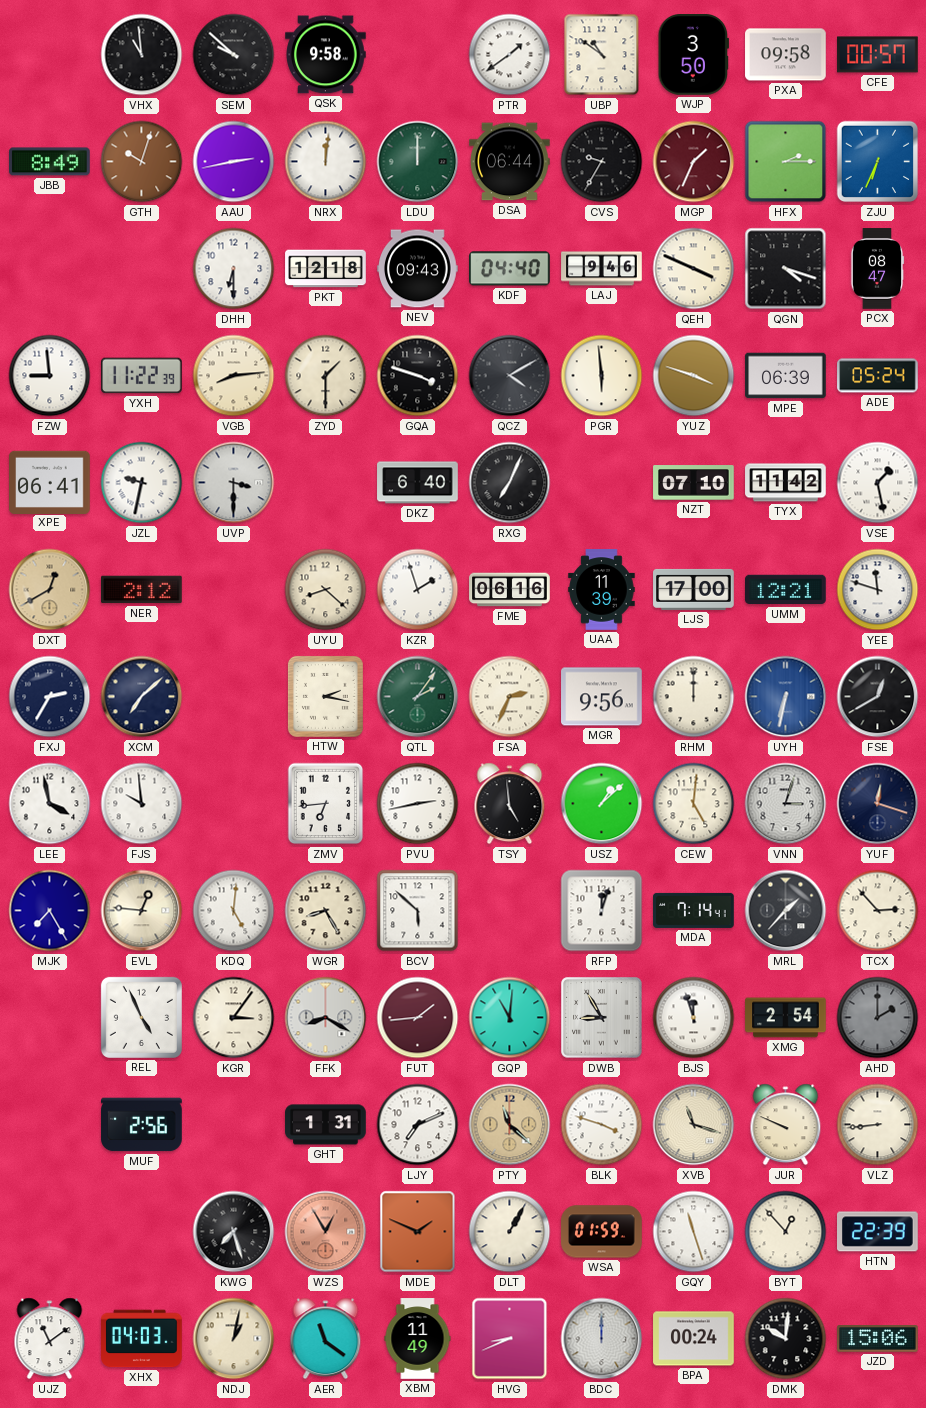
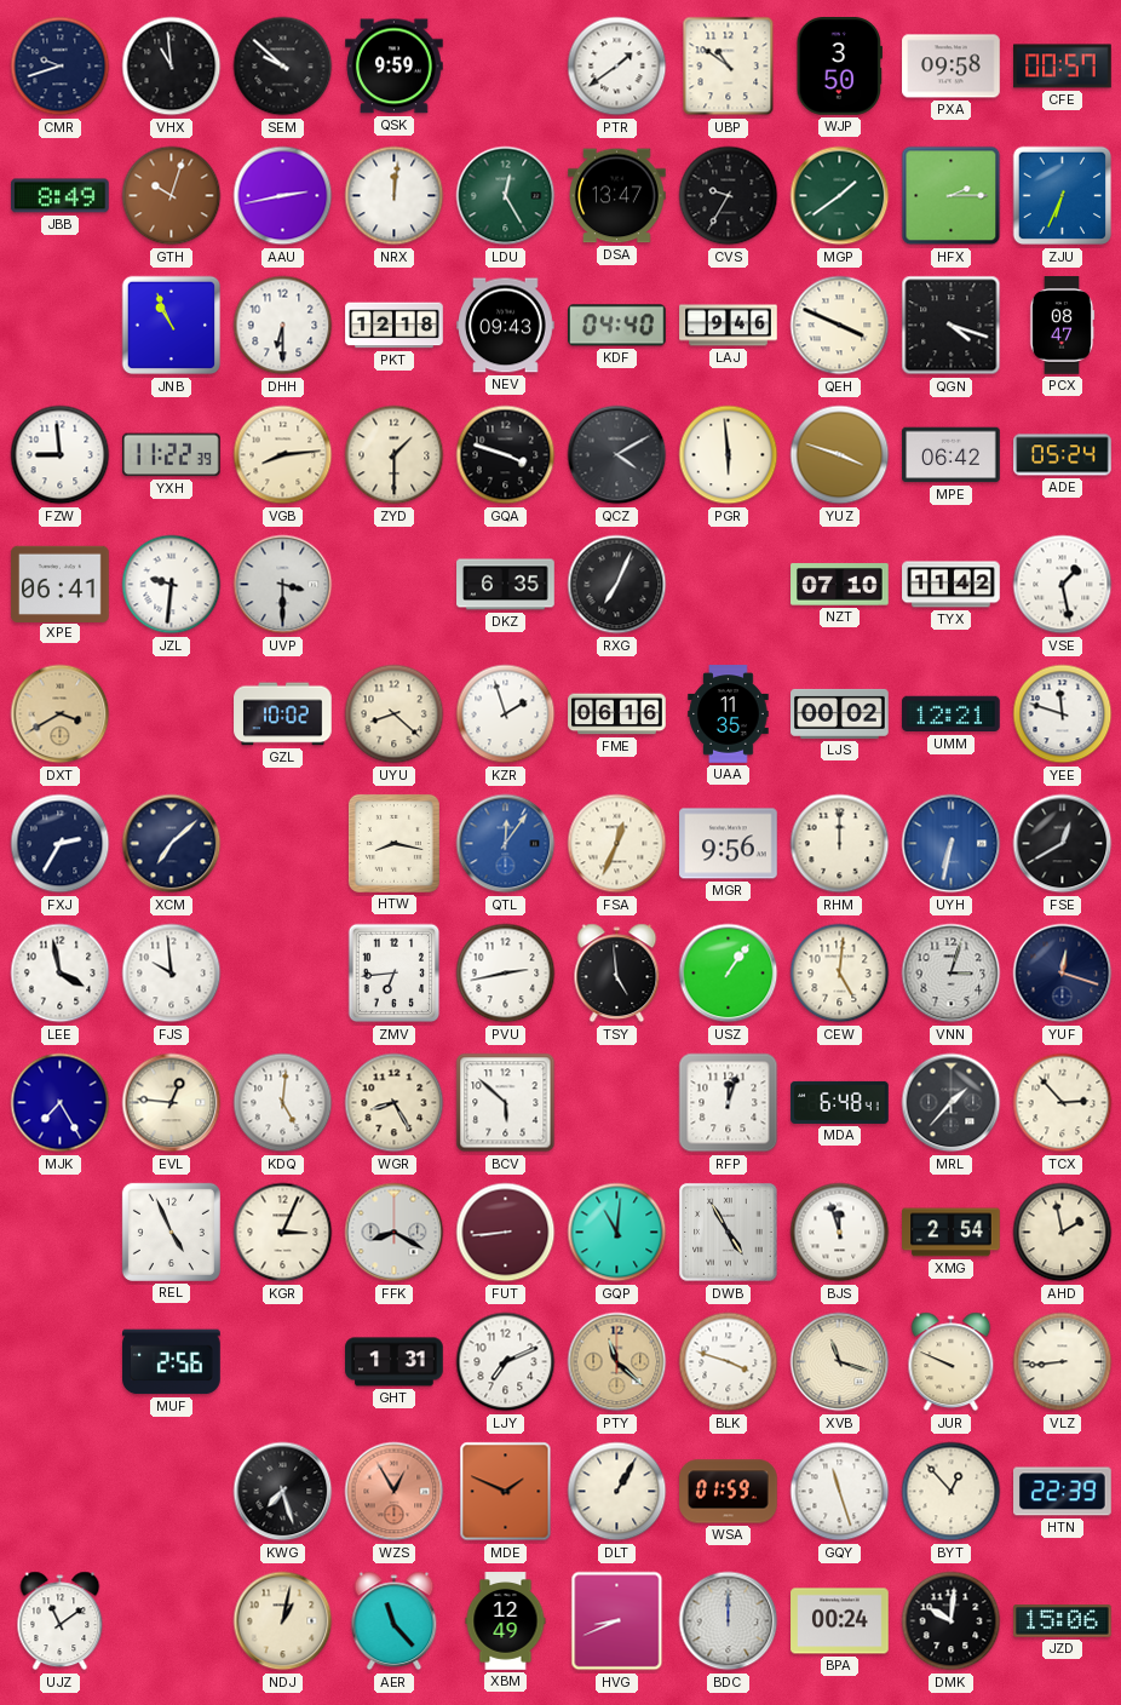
CMR: none -> 9:42
QSK: 9:58 -> 9:59
LDU: 12:00 -> 12:25
DSA: 06:44 -> 13:47
MGP: 1:34 -> 1:39
MGP dial: burgundy -> green
JNB: none -> 10:56
MPE: 06:39 -> 06:42
JZL: 9:32 -> 9:31
DKZ: 6:40 -> 6:35
DXT: 12:40 -> 3:40
NER: 2:12 -> none
GZL: none -> 10:02
UAA: 11:39 -> 11:35
LJS: 17:00 -> 00:02
HTW: 2:17 -> 8:17
QTL: 2:06 -> 12:06
QTL dial: green -> blue
FSA: 2:34 -> 12:34
USZ: 1:08 -> 1:06
MDA: 7:14 -> 6:48
KGR: 3:06 -> 3:04
FUT: 1:44 -> 8:44
DWB: 8:55 -> 4:55
AHD: 2:00 -> 1:58
AHD dial: grey -> cream
XHX: 04:03 -> none
AER: 11:21 -> 11:23
XBM: 11:49 -> 12:49
